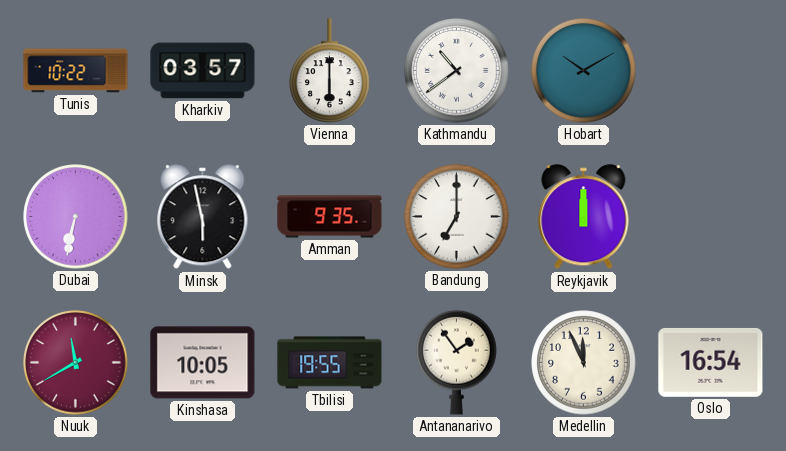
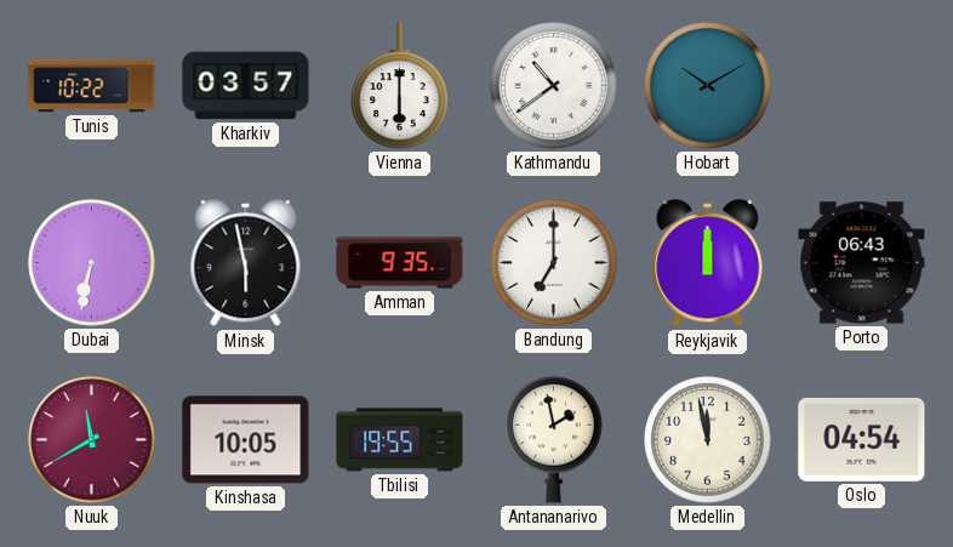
Porto: none -> 06:43
Antananarivo: 1:54 -> 1:58
Medellin: 11:56 -> 11:58
Oslo: 16:54 -> 04:54
